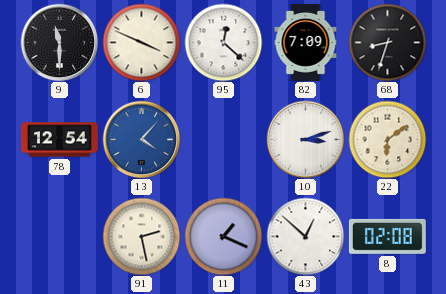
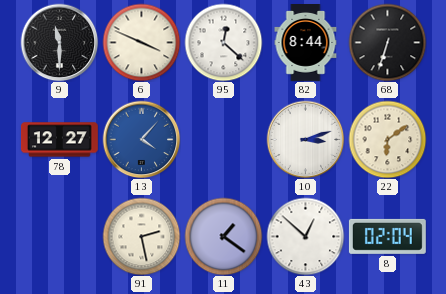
82: 7:09 -> 8:44
68: 8:33 -> 6:33
78: 12:54 -> 12:27
11: 1:19 -> 1:21
8: 02:08 -> 02:04
